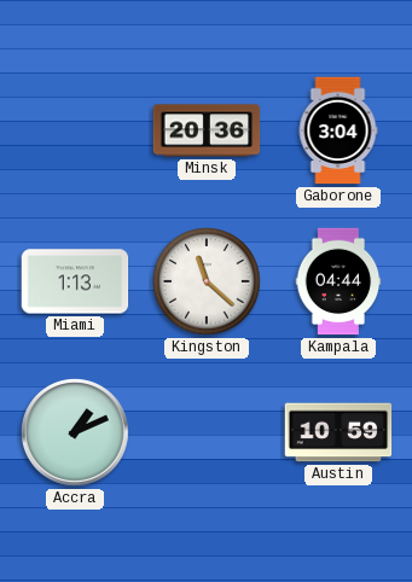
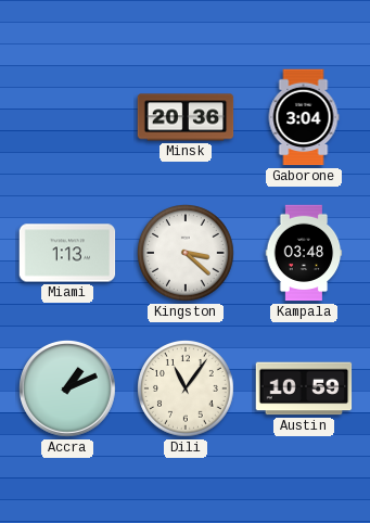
Kingston: 11:22 -> 3:22
Kampala: 04:44 -> 03:48
Dili: none -> 11:06
